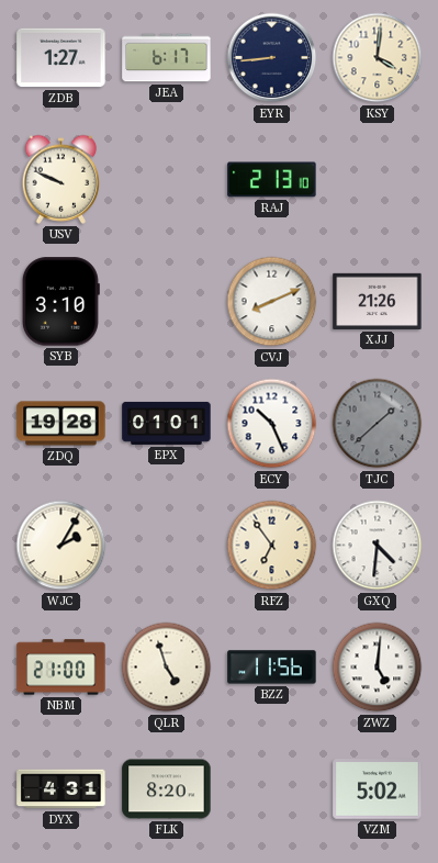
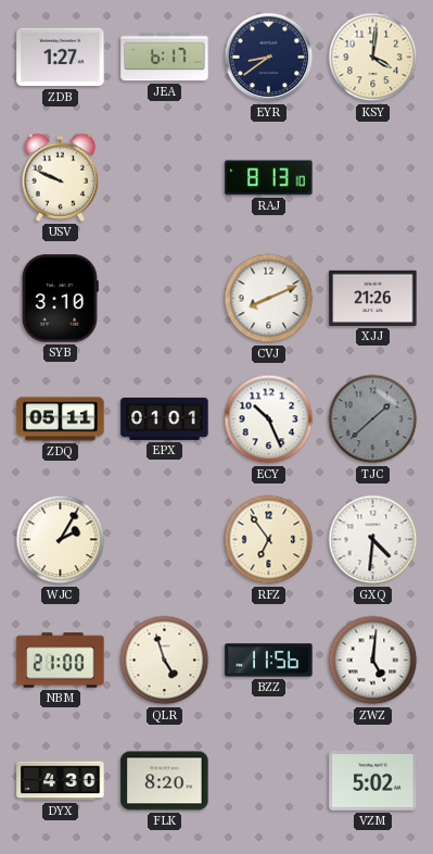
EYR: 8:44 -> 8:39
RAJ: 2:13 -> 8:13
ZDQ: 19:28 -> 05:11
DYX: 4:31 -> 4:30
